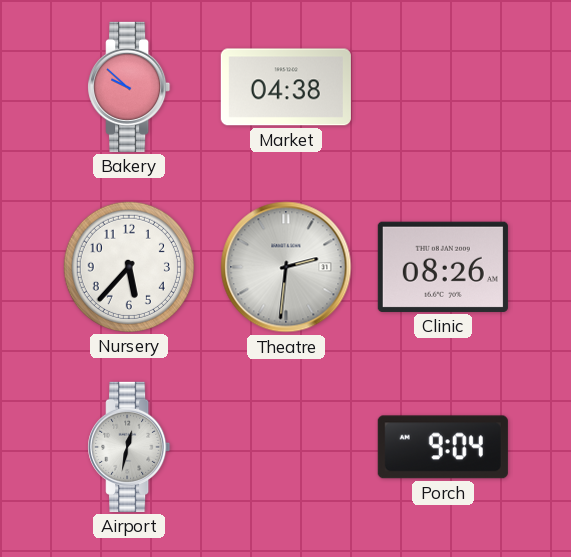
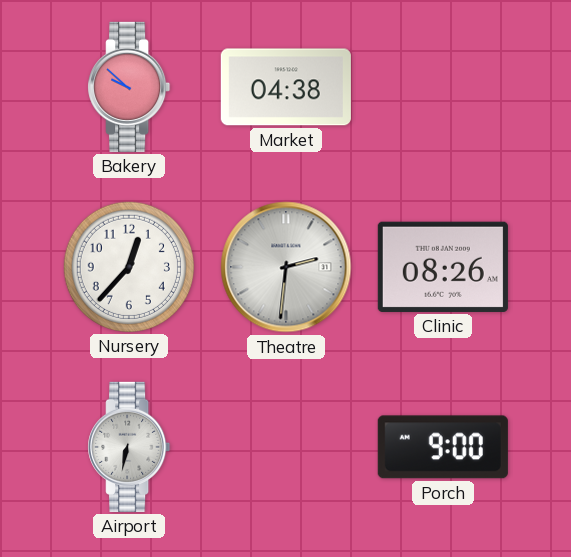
Nursery: 5:37 -> 12:37
Airport: 12:32 -> 6:32
Porch: 9:04 -> 9:00
